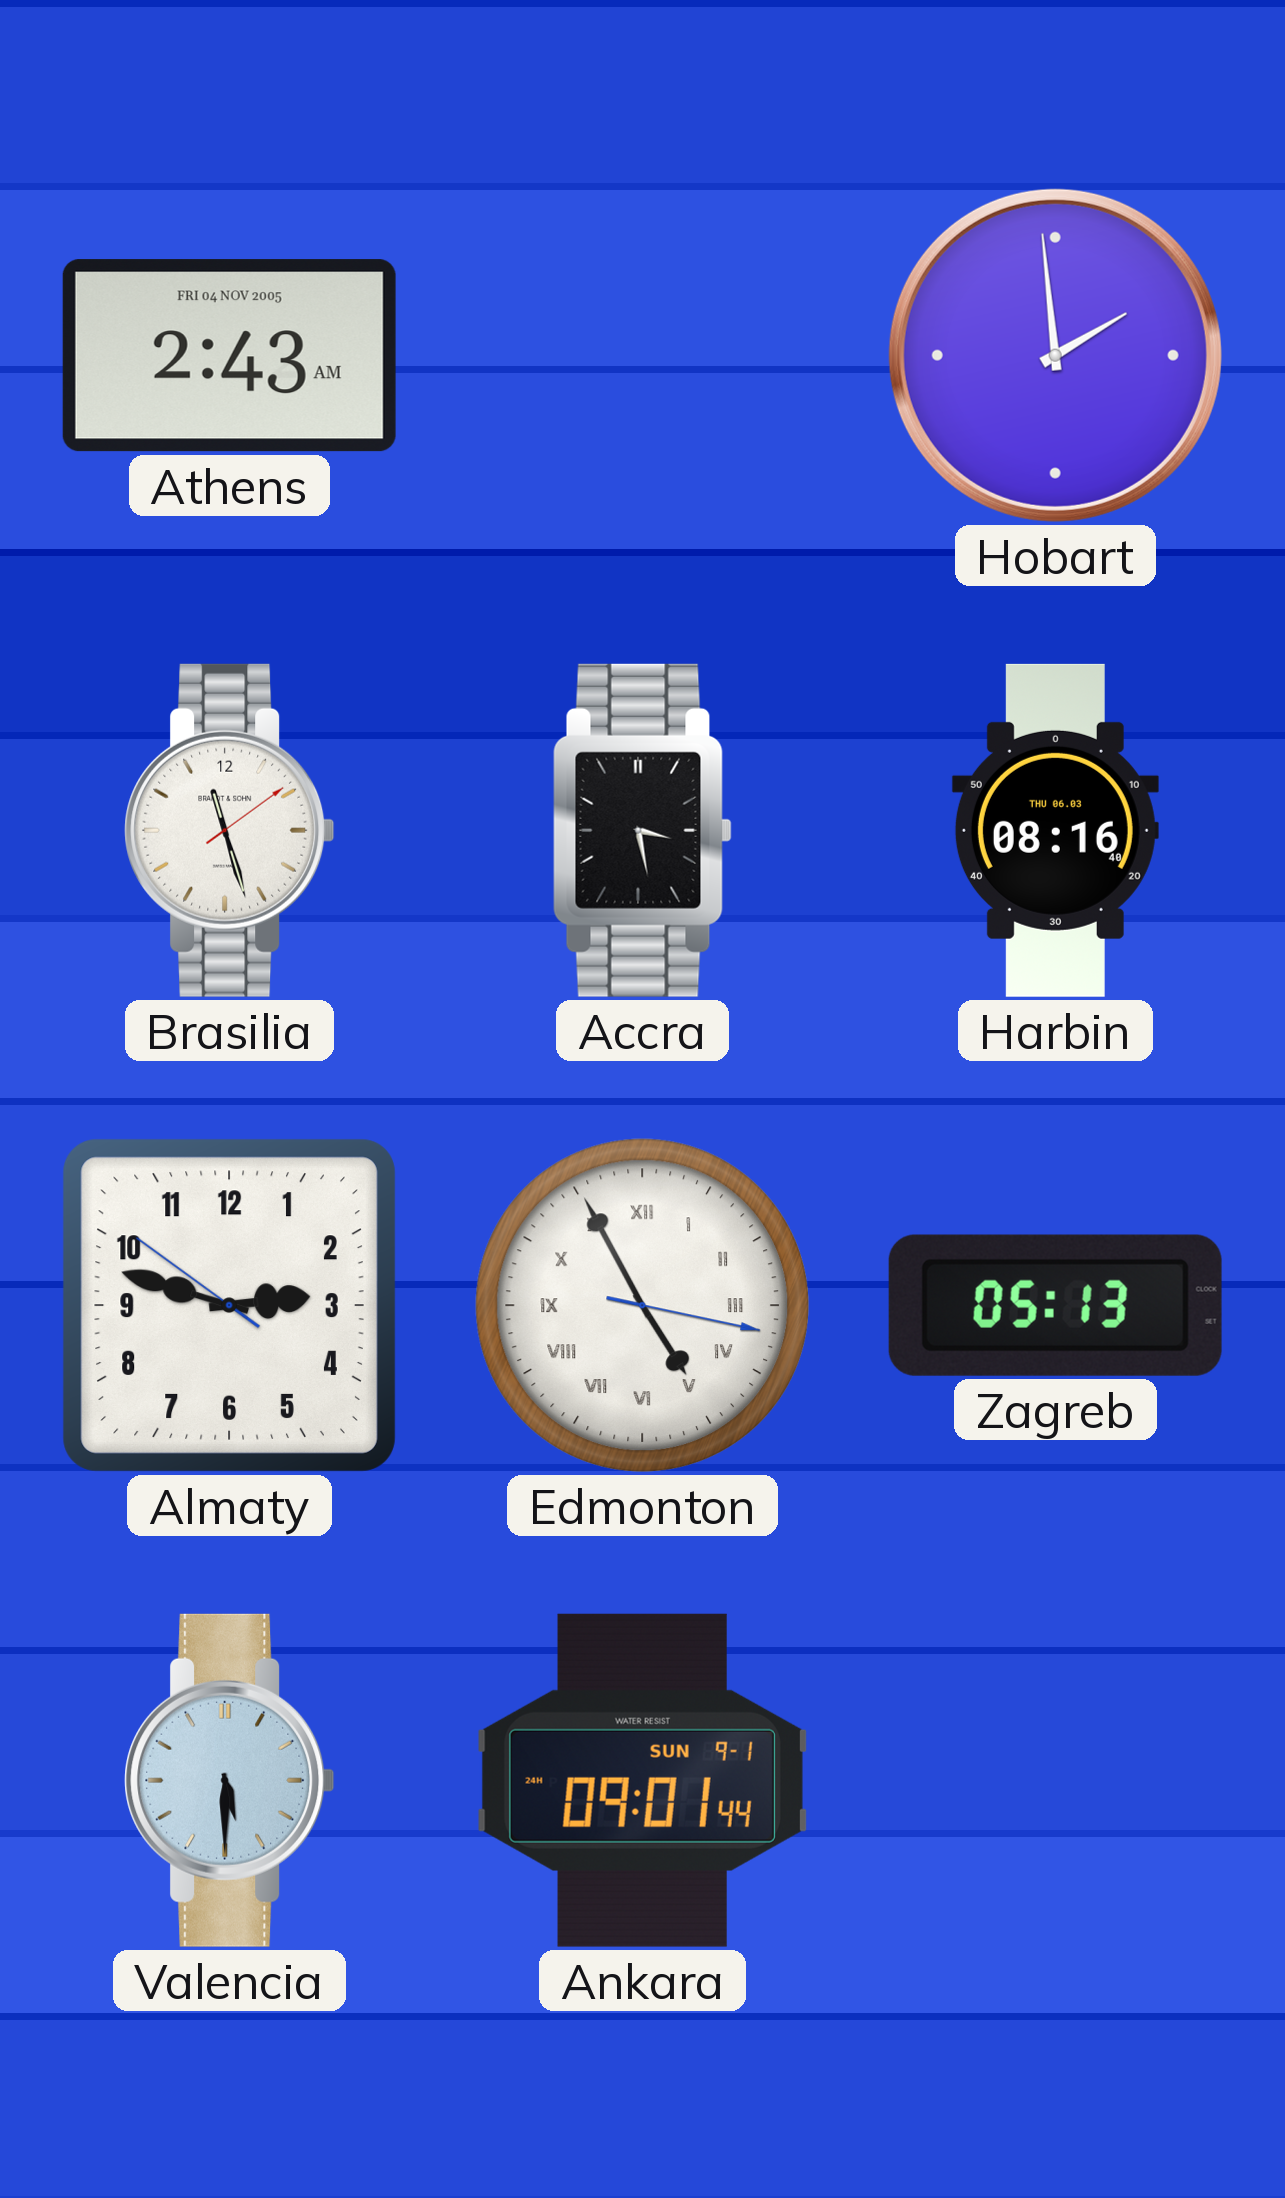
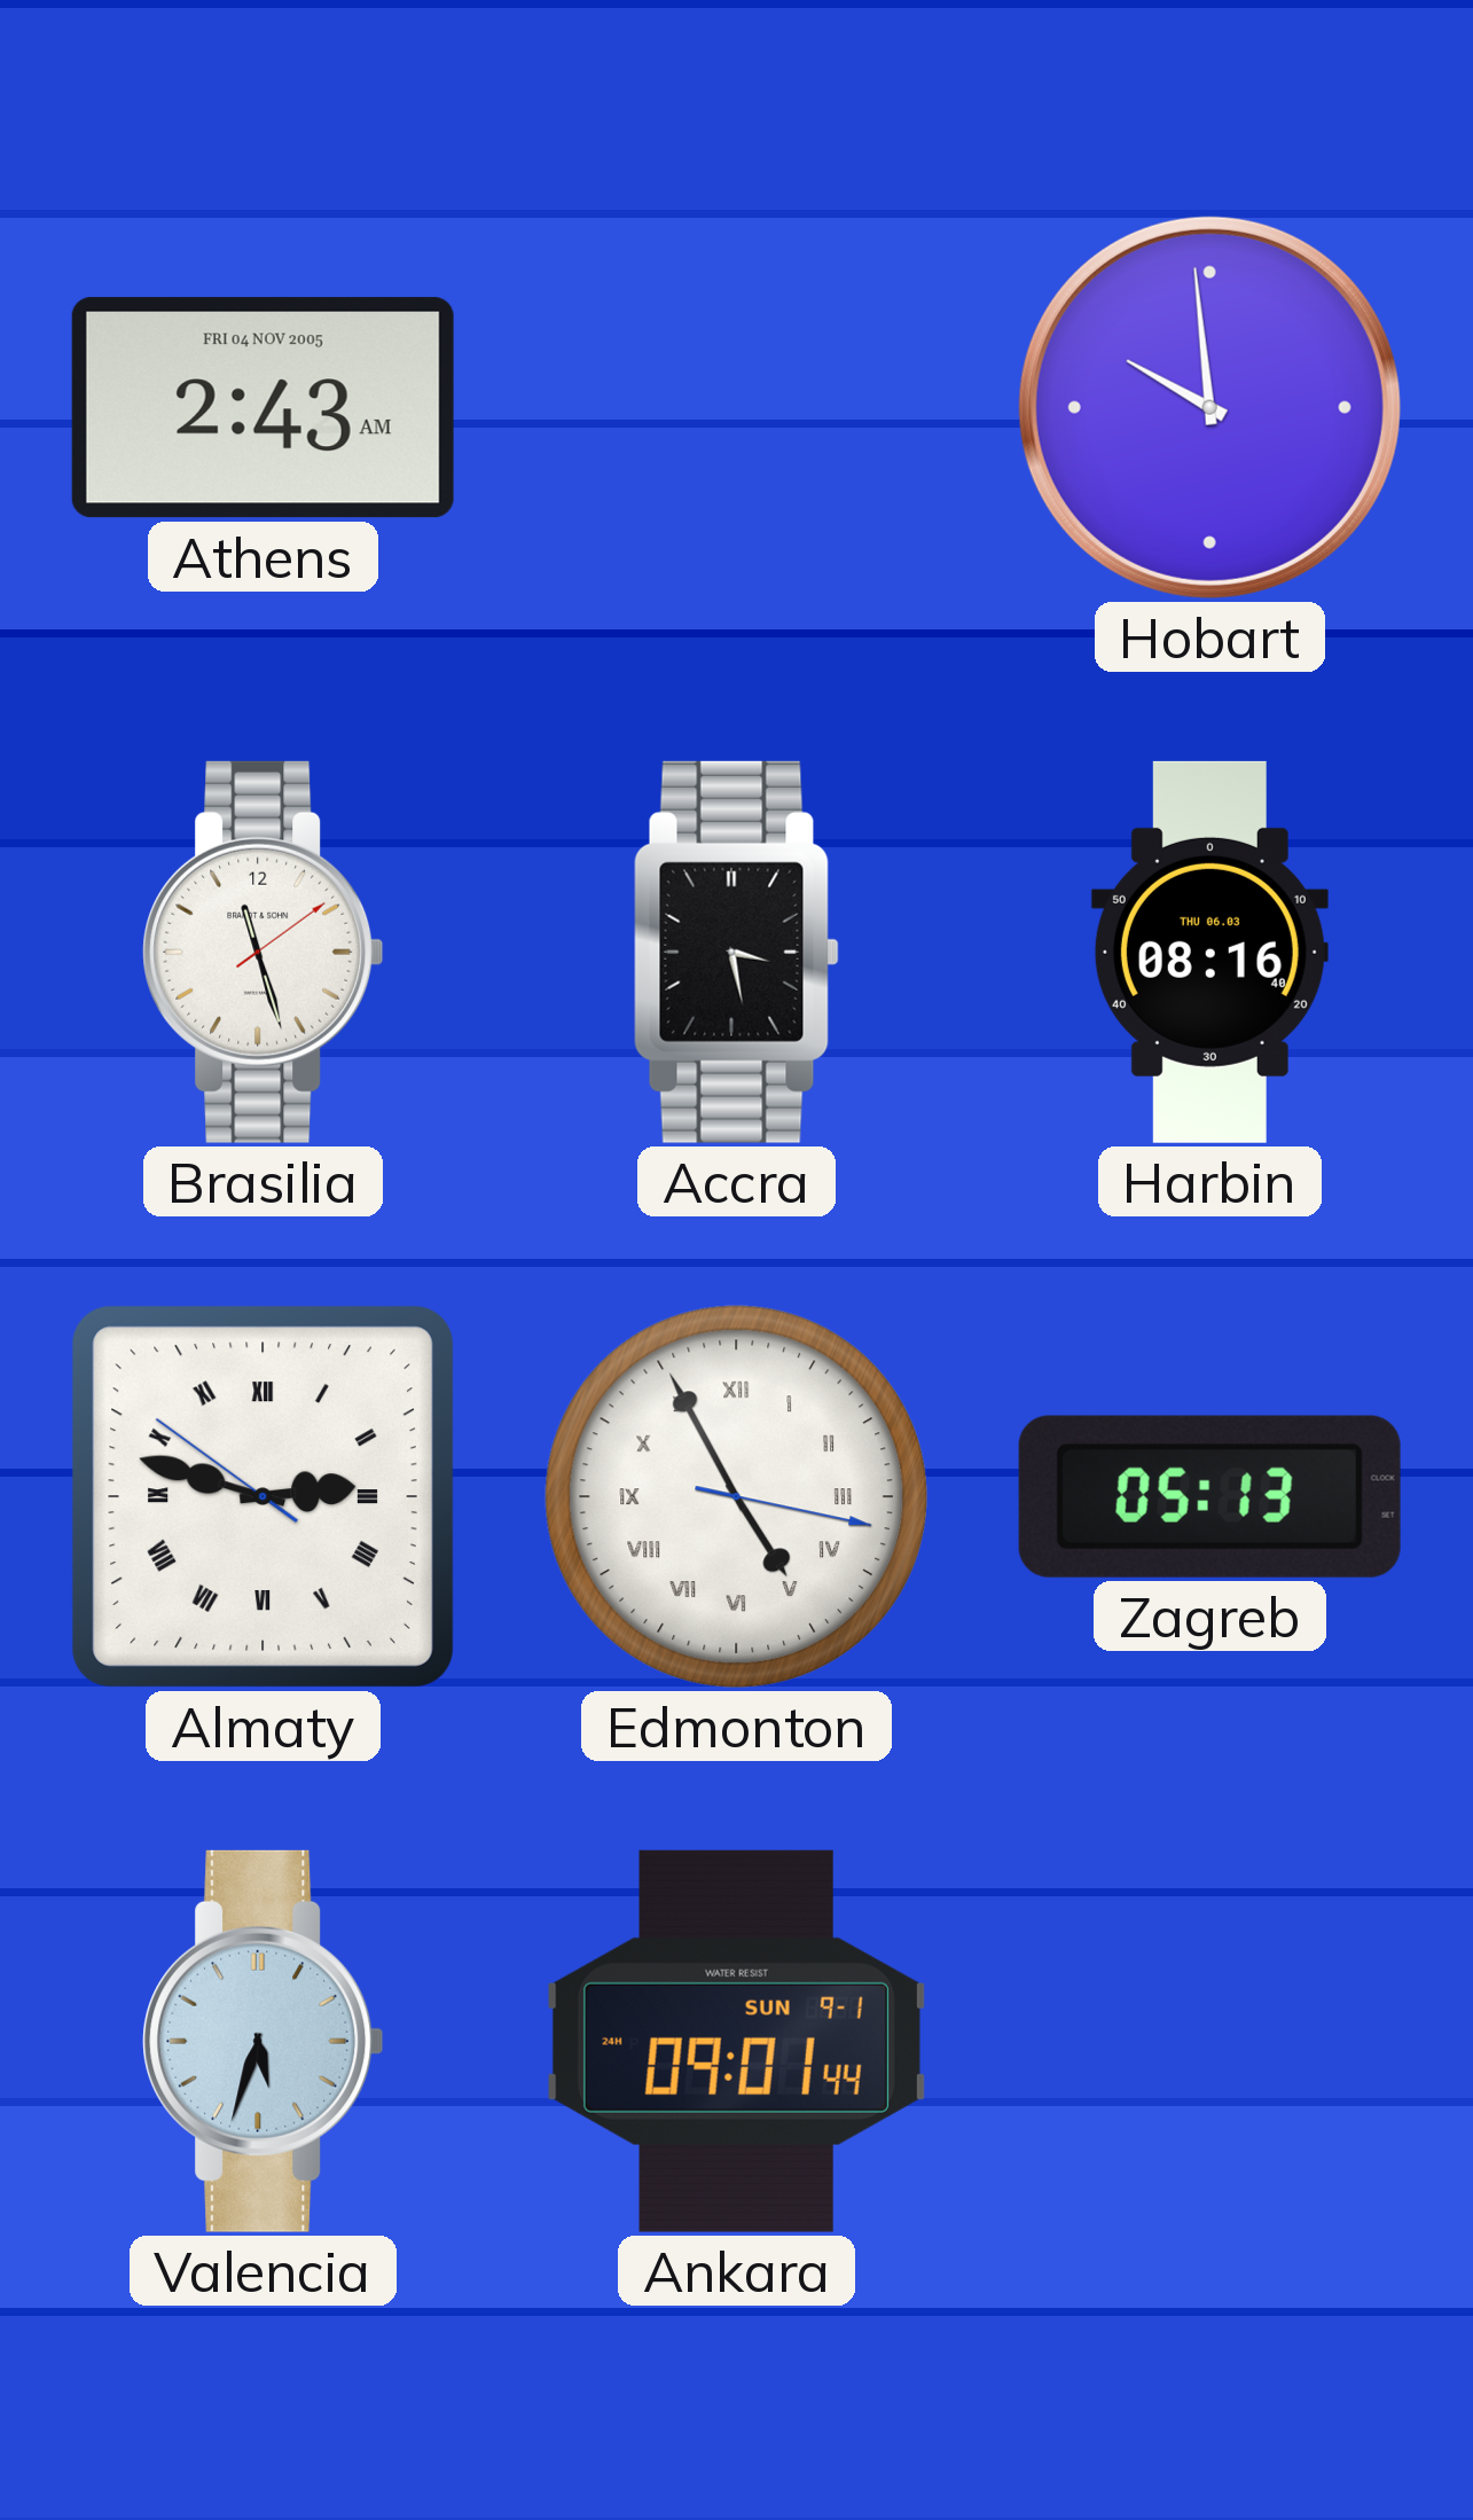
Hobart: 1:59 -> 9:59
Almaty numerals: Arabic -> Roman
Valencia: 5:30 -> 5:33
